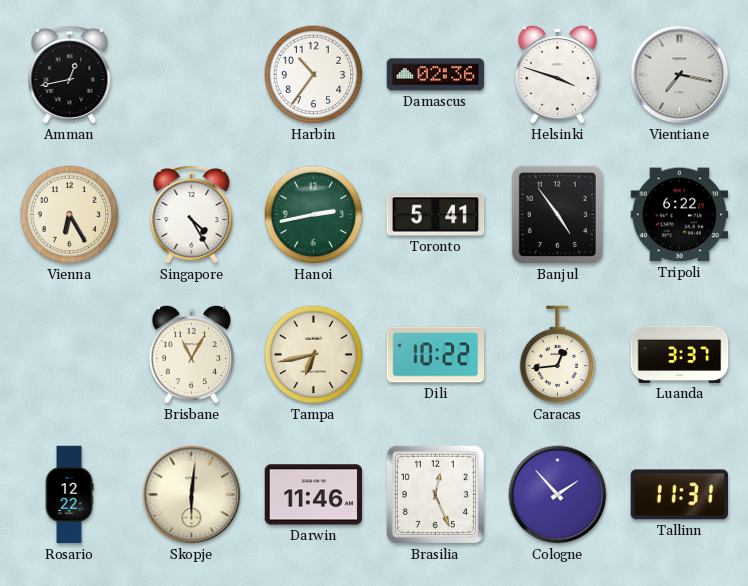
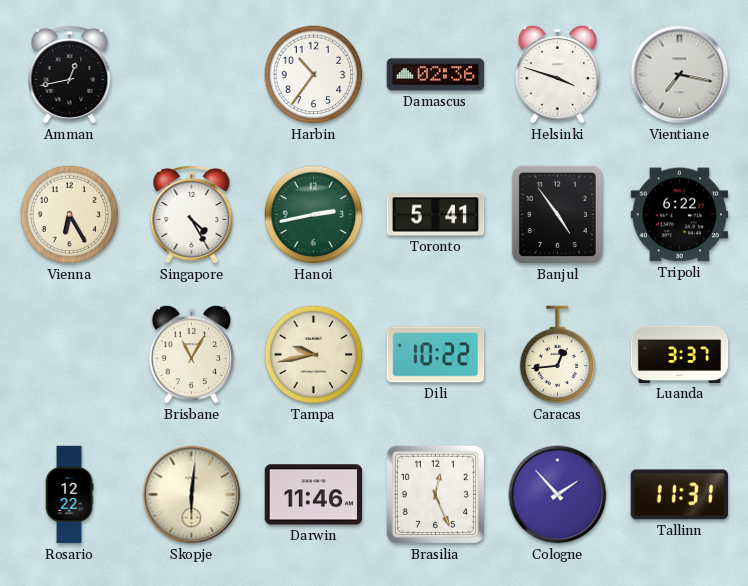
Tampa: 6:43 -> 9:43
